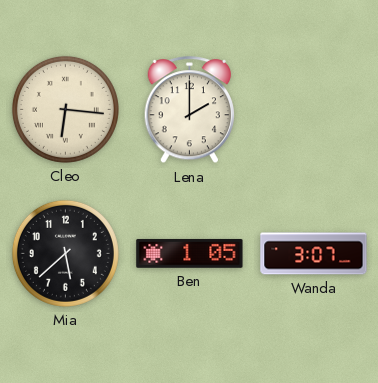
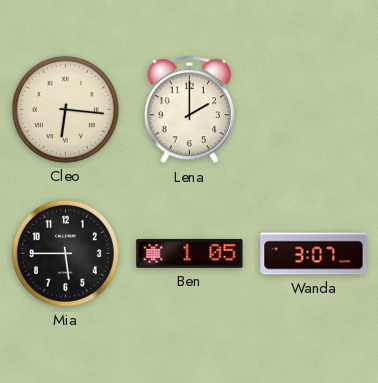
Mia: 5:38 -> 5:45
